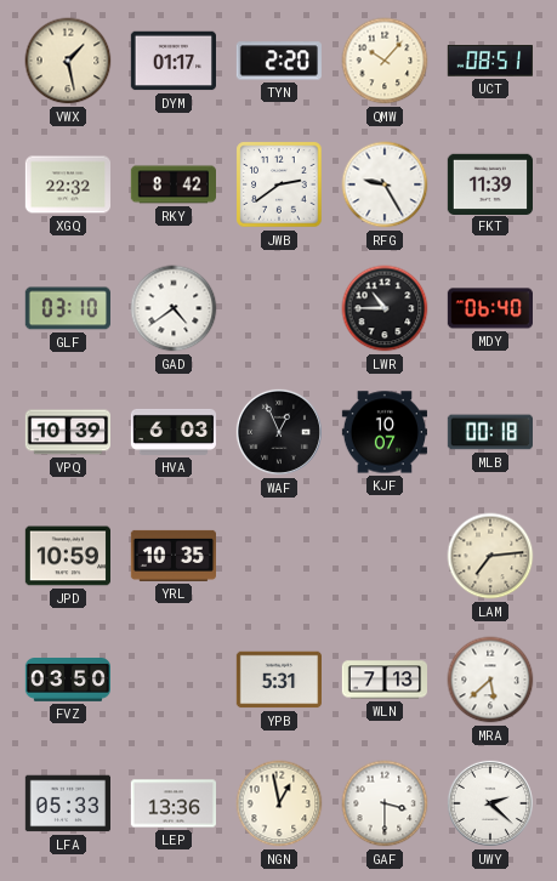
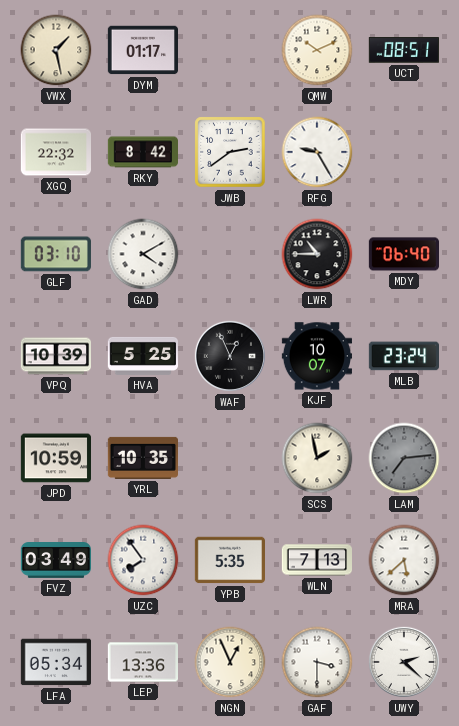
TYN: 2:20 -> none
QMW: 10:07 -> 10:11
FKT: 11:39 -> none
GAD: 4:39 -> 4:10
HVA: 6:03 -> 5:25
MLB: 00:18 -> 23:24
SCS: none -> 1:58
LAM dial: cream -> grey
FVZ: 03:50 -> 03:49
UZC: none -> 7:54
YPB: 5:31 -> 5:35
LFA: 05:33 -> 05:34
NGN: 12:58 -> 12:56
